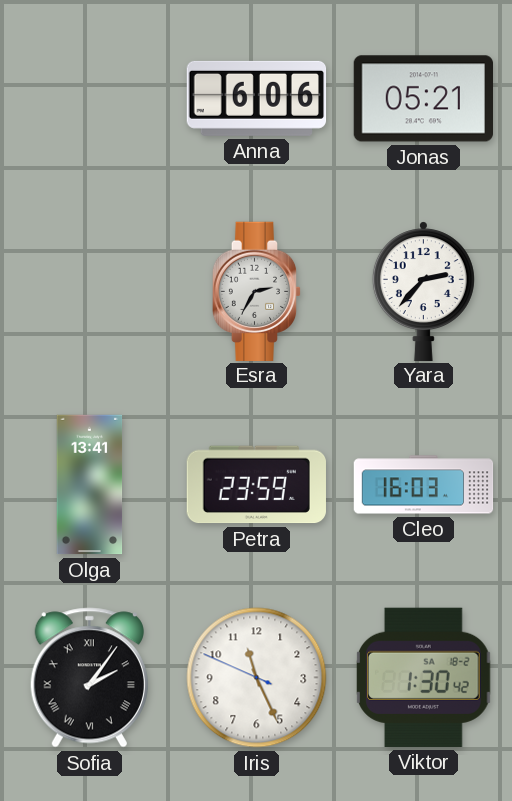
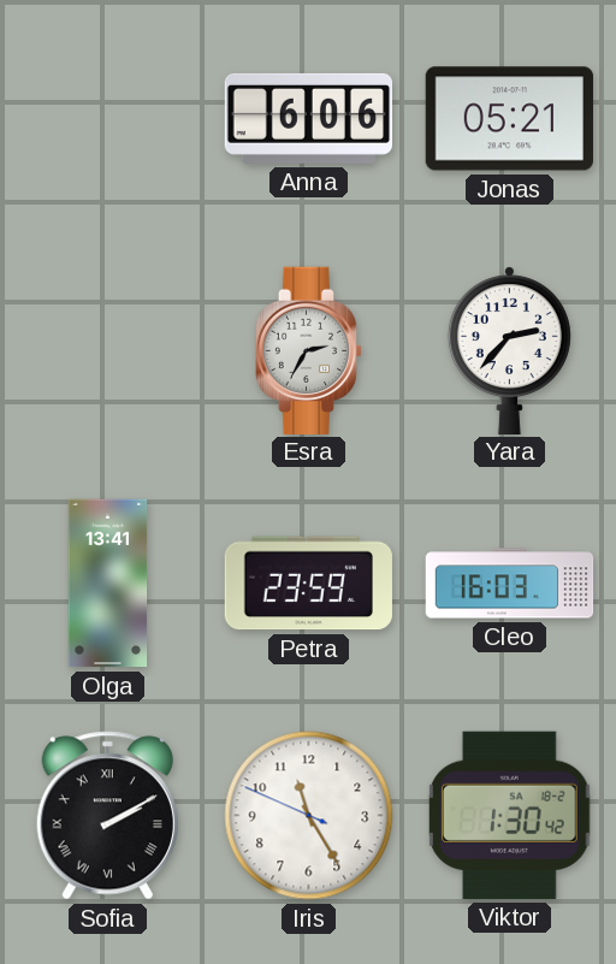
Sofia: 2:06 -> 2:10
Iris: 11:25 -> 11:24
